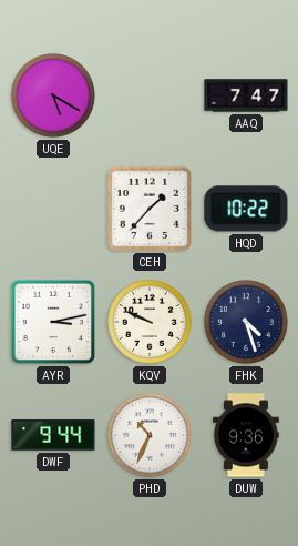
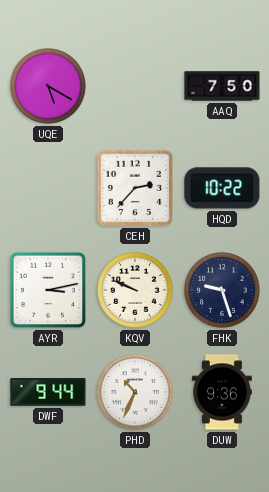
AAQ: 7:47 -> 7:50
CEH: 1:37 -> 2:37
FHK: 4:27 -> 9:27
